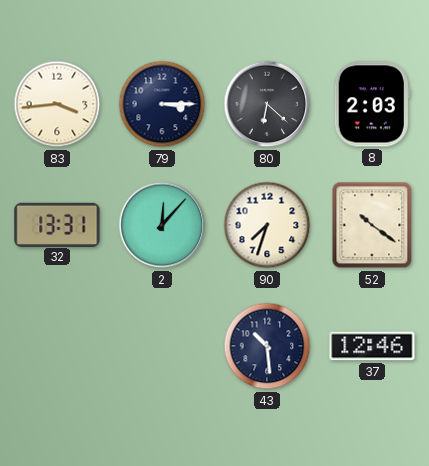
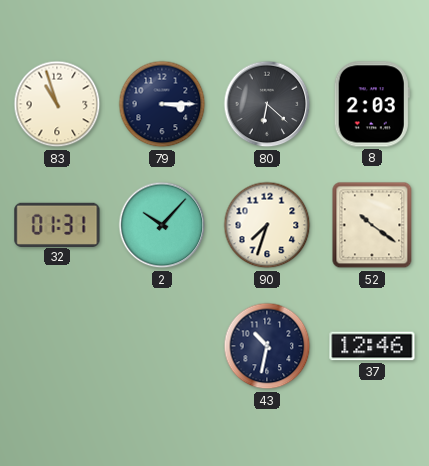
83: 3:44 -> 10:57
32: 13:31 -> 01:31
2: 12:07 -> 10:07
43: 10:29 -> 10:32
